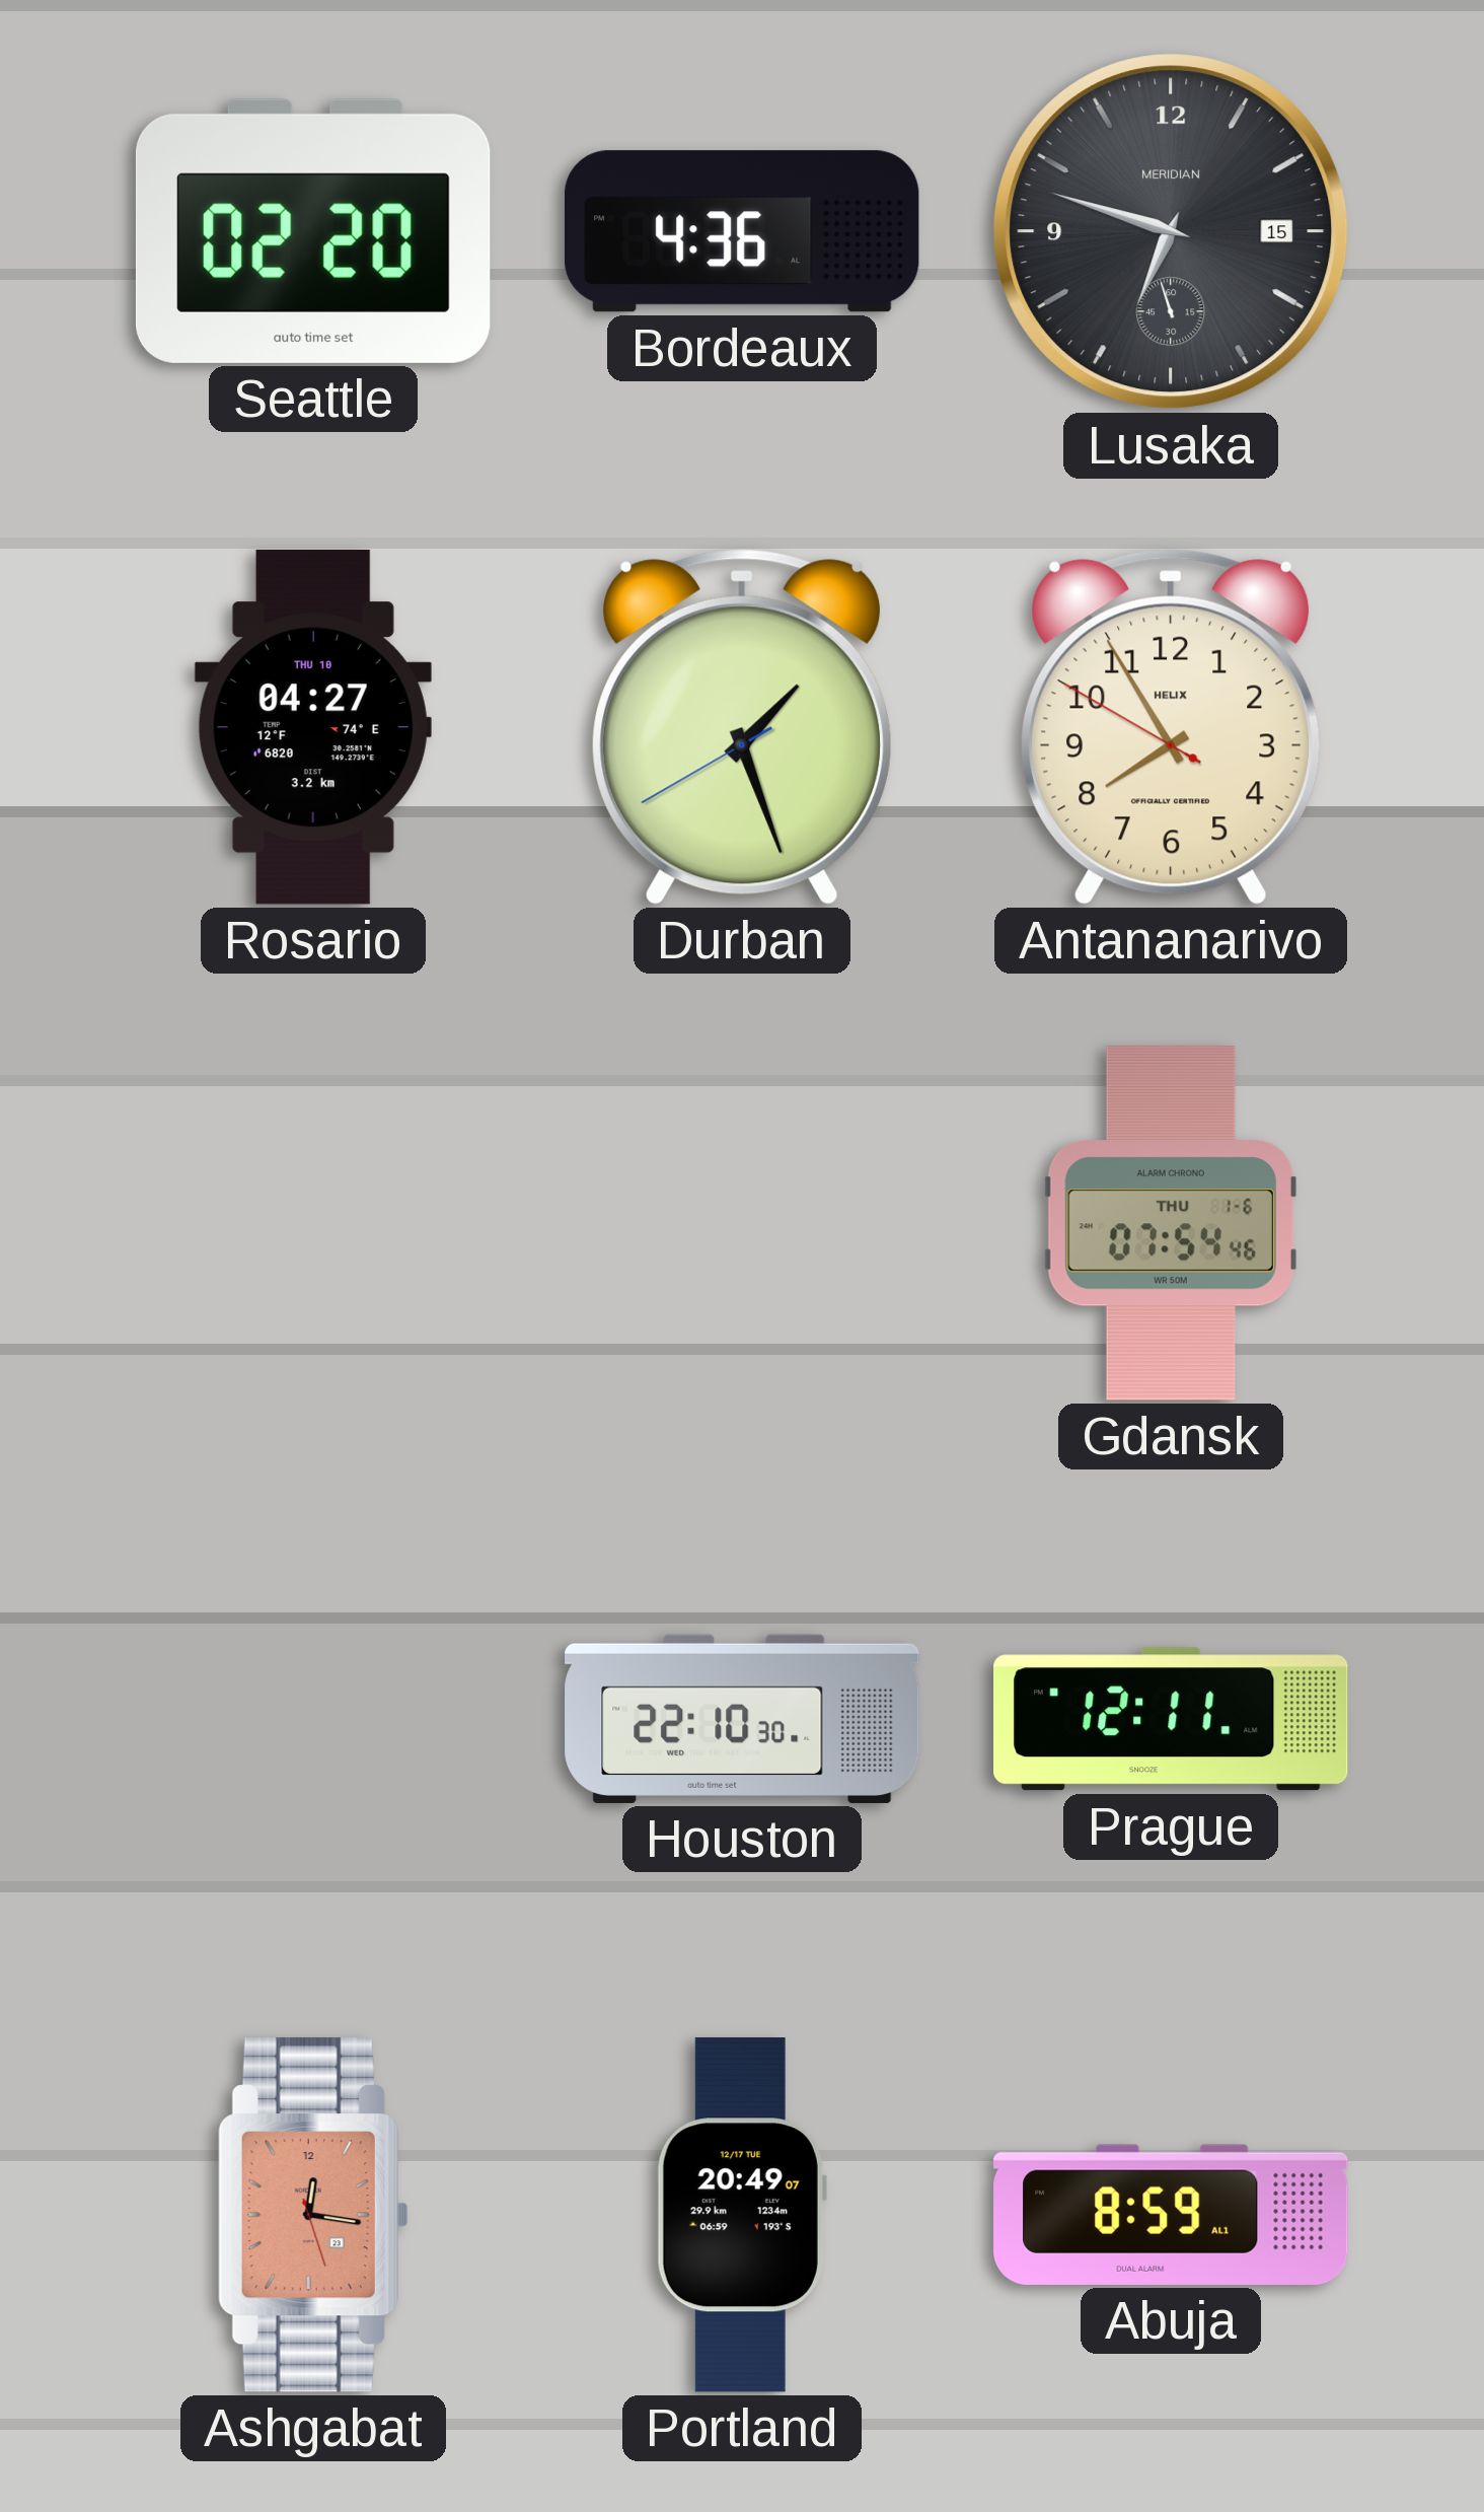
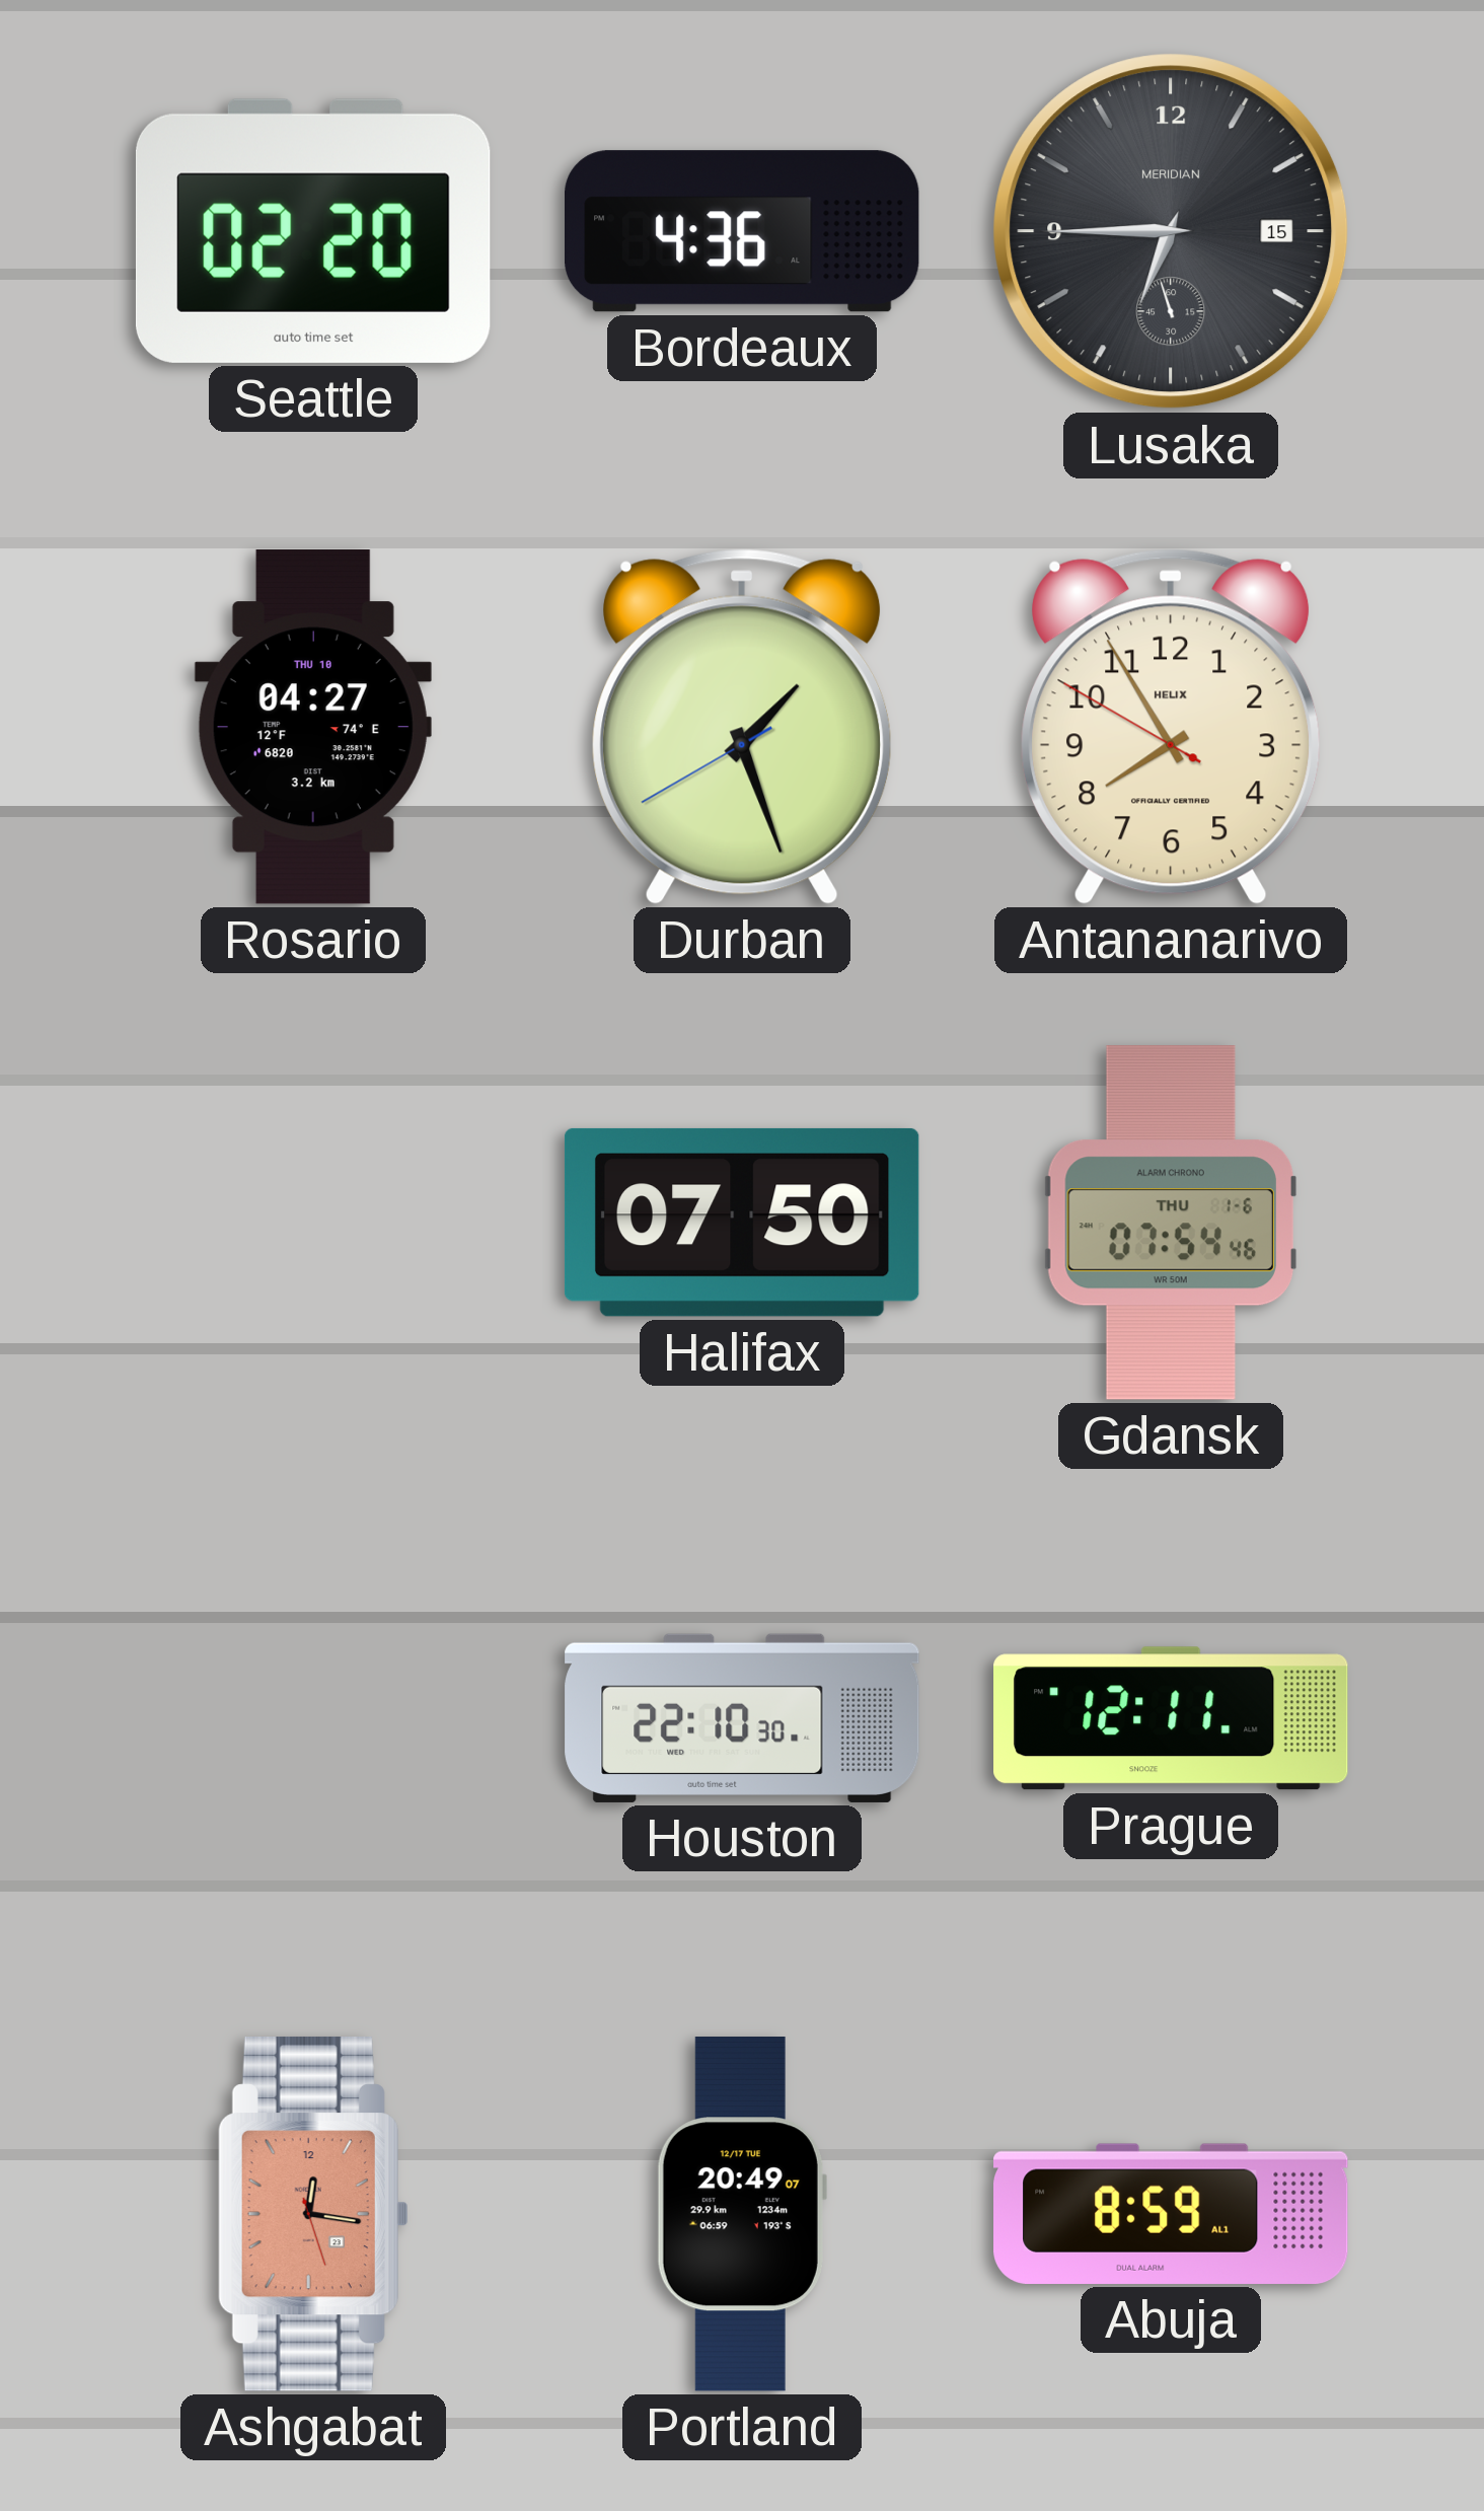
Lusaka: 6:47 -> 6:44
Halifax: none -> 07:50
